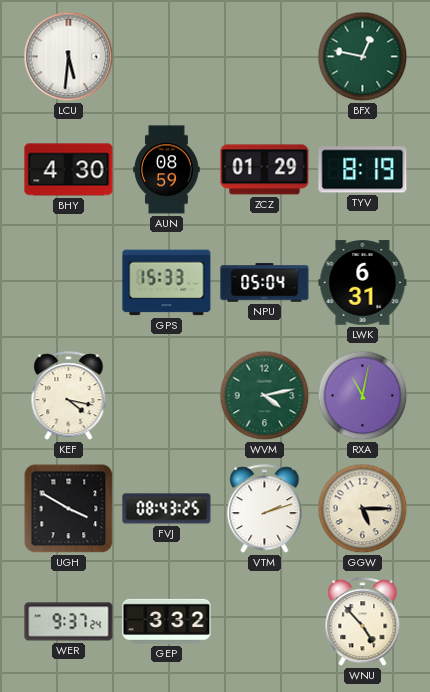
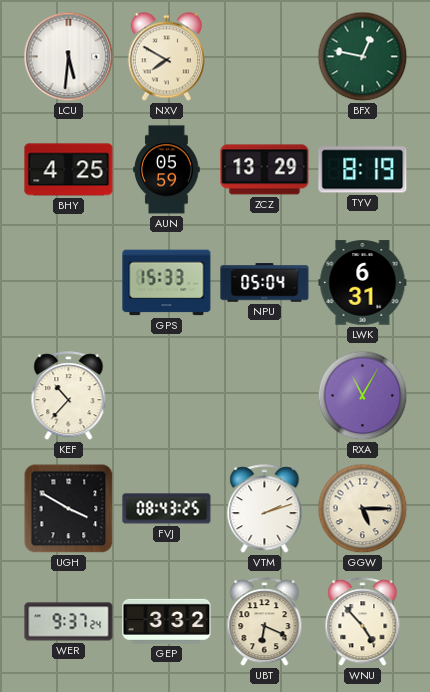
NXV: none -> 7:50
BHY: 4:30 -> 4:25
AUN: 08:59 -> 05:59
ZCZ: 01:29 -> 13:29
KEF: 4:17 -> 10:37
WVM: 4:13 -> none
RXA: 11:02 -> 11:05
UBT: none -> 6:19
